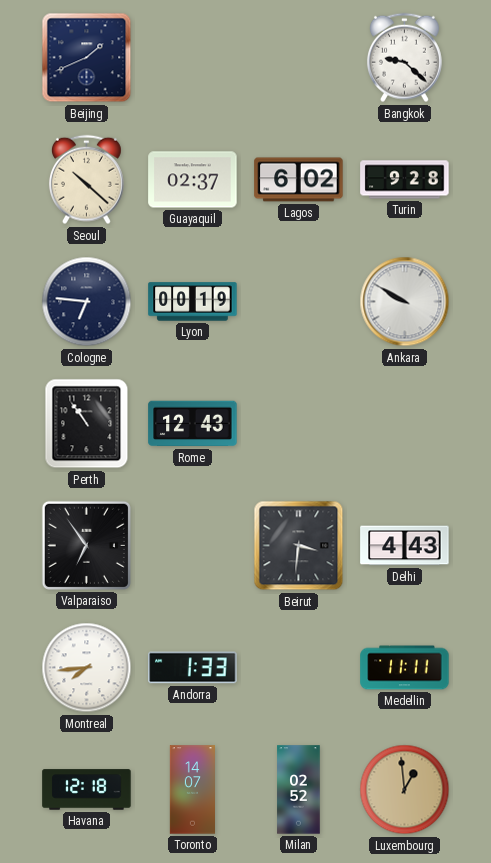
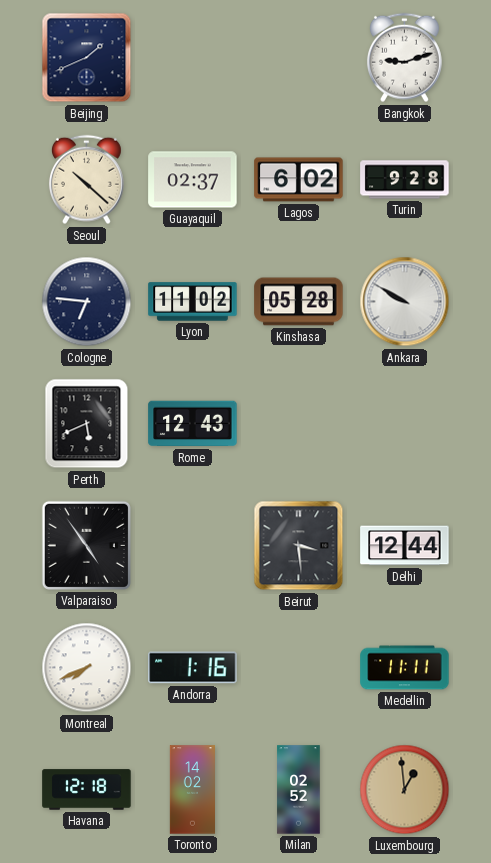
Bangkok: 9:22 -> 9:12
Lyon: 00:19 -> 11:02
Kinshasa: none -> 05:28
Perth: 10:54 -> 5:41
Valparaiso: 6:54 -> 4:54
Beirut: 3:31 -> 3:29
Delhi: 4:43 -> 12:44
Montreal: 7:44 -> 7:41
Andorra: 1:33 -> 1:16
Toronto: 14:07 -> 14:02
